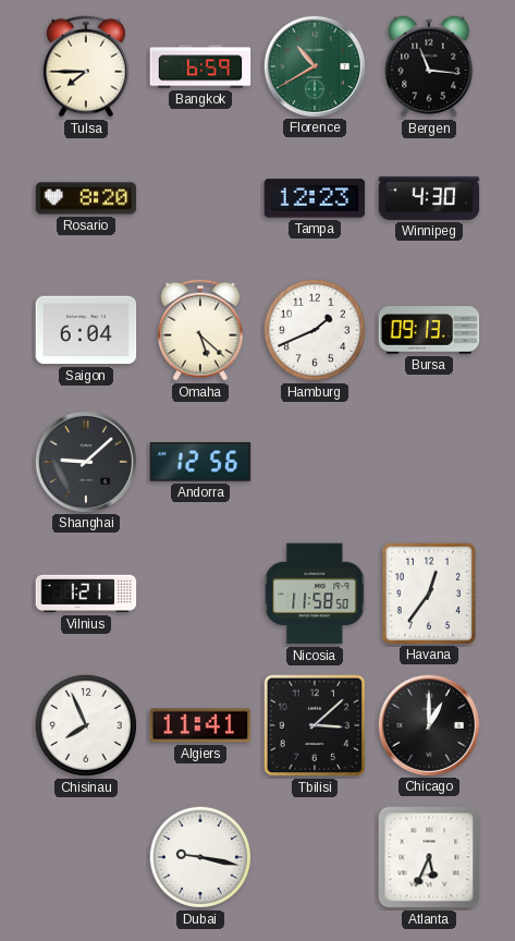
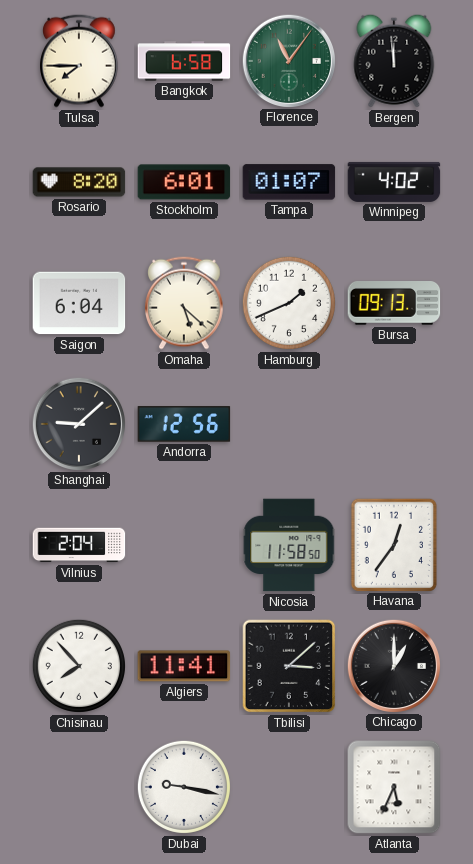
Bangkok: 6:59 -> 6:58
Florence: 10:40 -> 11:06
Bergen: 11:16 -> 11:59
Stockholm: none -> 6:01
Tampa: 12:23 -> 01:07
Winnipeg: 4:30 -> 4:02
Vilnius: 1:21 -> 2:04
Chisinau: 7:56 -> 7:53
